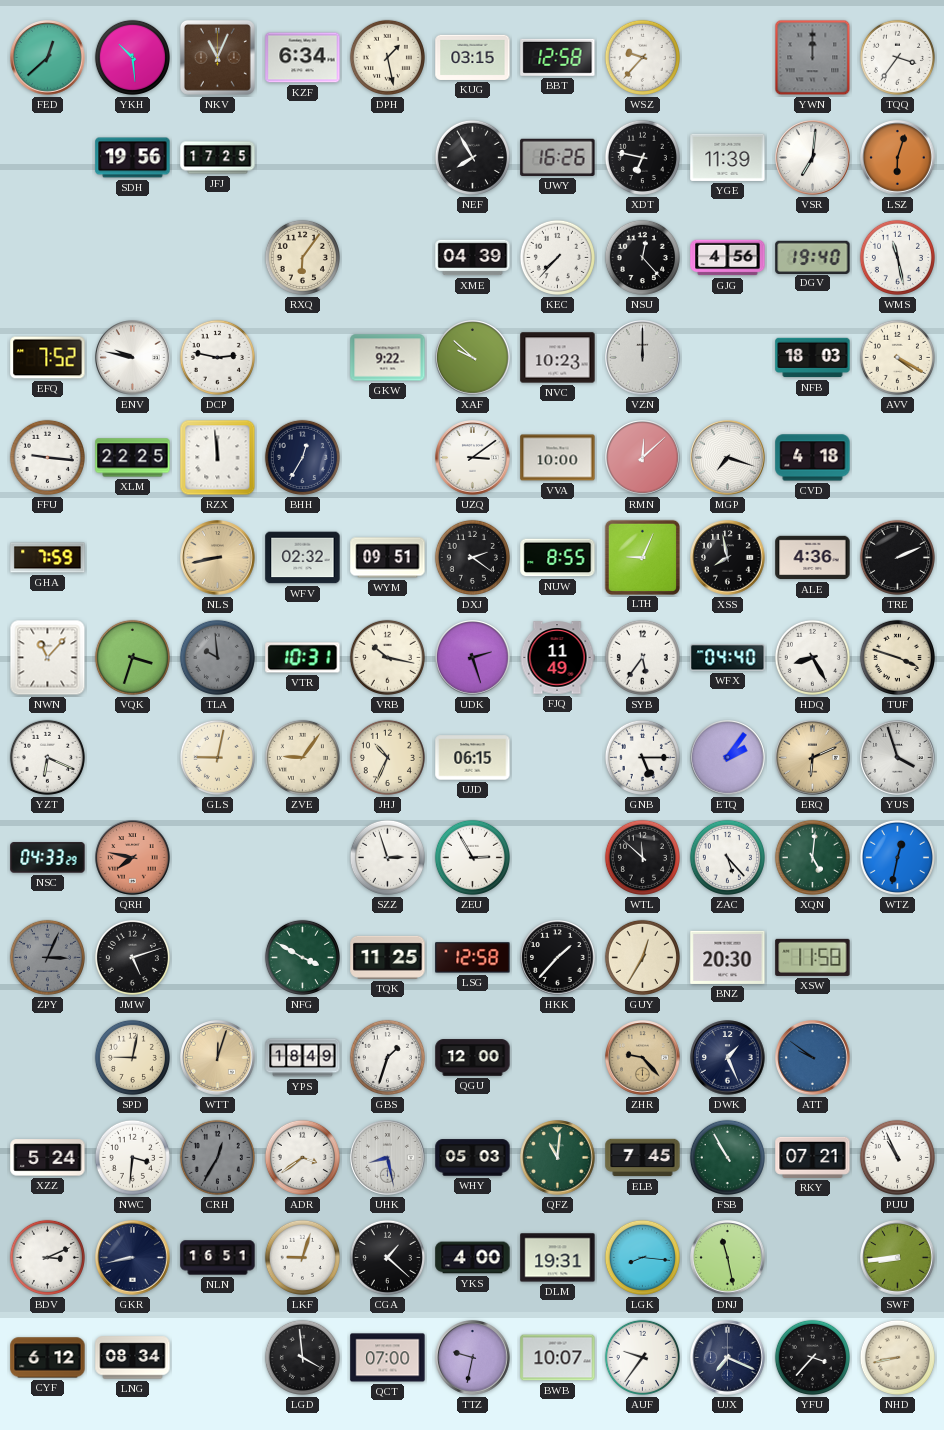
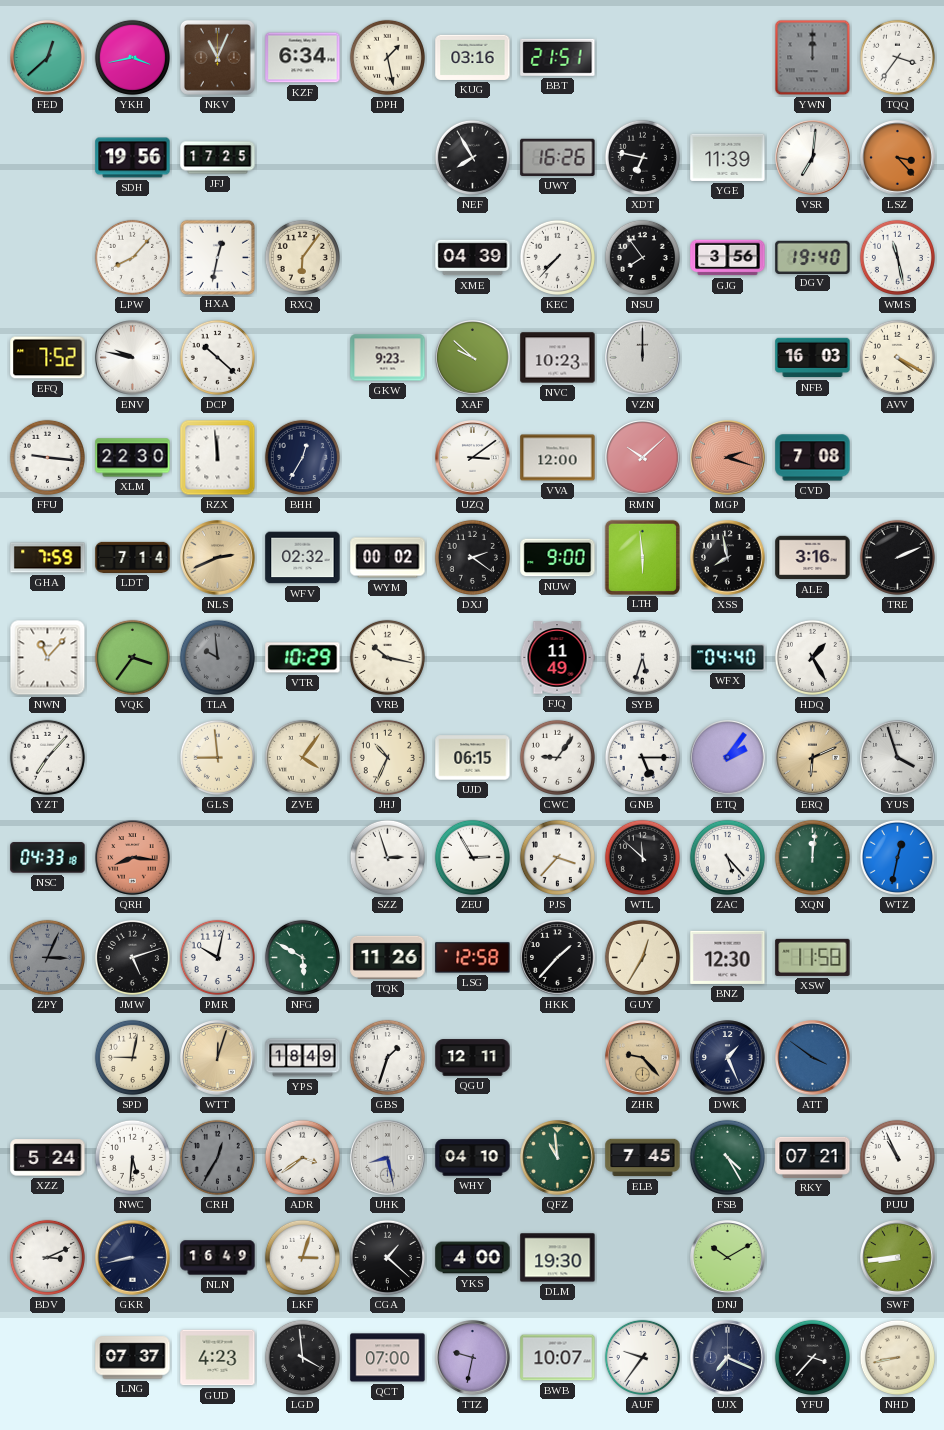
YKH: 10:29 -> 3:43
KUG: 03:15 -> 03:16
BBT: 12:58 -> 21:51
WSZ: 9:37 -> none
LSZ: 6:03 -> 3:23
LPW: none -> 8:07
HXA: none -> 12:32
NSU: 12:23 -> 7:54
GJG: 4:56 -> 3:56
DCP: 2:47 -> 10:22
GKW: 9:22 -> 9:23
NFB: 18:03 -> 16:03
XLM: 22:25 -> 22:30
VVA: 10:00 -> 12:00
RMN: 12:08 -> 10:08
MGP: 7:18 -> 2:18
MGP dial: white -> salmon
CVD: 4:18 -> 7:08
LDT: none -> 7:14
NLS: 8:43 -> 2:41
WYM: 09:51 -> 00:02
NUW: 8:55 -> 9:00
LTH: 9:04 -> 5:59
ALE: 4:36 -> 3:16
VQK: 3:33 -> 3:36
VTR: 10:31 -> 10:29
UDK: 2:27 -> none
SYB: 5:36 -> 5:33
HDQ: 8:25 -> 1:25
TUF: 3:48 -> none
YZT: 6:19 -> 7:07
GLS: 9:02 -> 8:59
ZVE: 9:06 -> 4:06
CWC: none -> 9:06
NSC: 04:33:29 -> 04:33:18
QRH: 7:47 -> 8:16
PJS: none -> 3:37
XQN: 5:01 -> 12:01
PMR: none -> 10:02
NFG: 3:50 -> 5:50
TQK: 11:25 -> 11:26
BNZ: 20:30 -> 12:30
QGU: 12:00 -> 12:11
ATT: 9:51 -> 3:51
NWC: 3:31 -> 5:31
WHY: 05:03 -> 04:10
QFZ: 11:01 -> 10:59
FSB: 10:55 -> 4:25
NLN: 16:51 -> 16:49
LKF: 9:03 -> 3:03
DLM: 19:31 -> 19:30
LGK: 8:16 -> none
DNJ: 11:28 -> 10:10
CYF: 6:12 -> none
LNG: 08:34 -> 07:37
GUD: none -> 4:23
